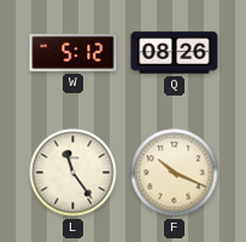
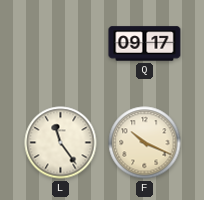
W: 5:12 -> none
Q: 08:26 -> 09:17
